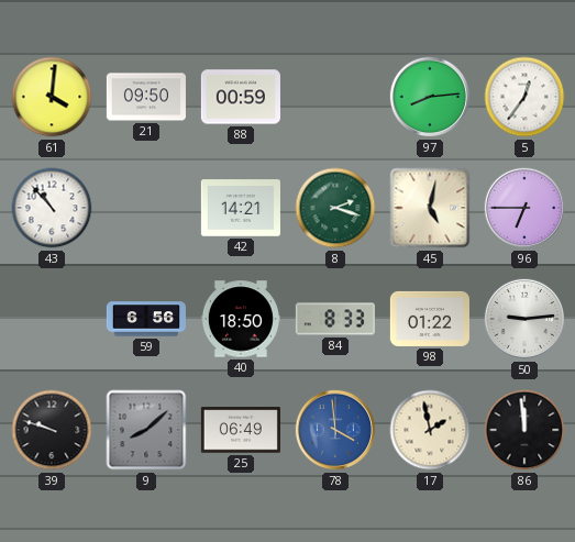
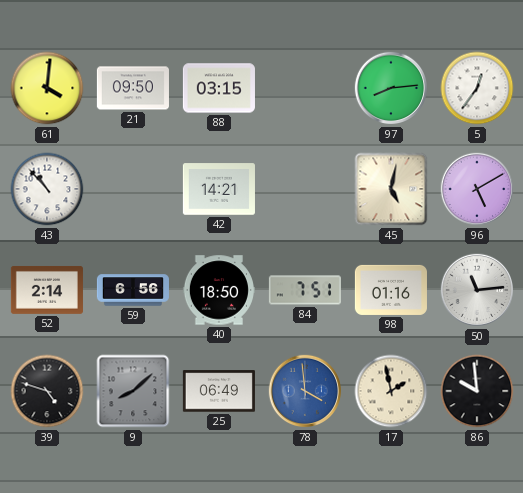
88: 00:59 -> 03:15
8: 2:18 -> none
96: 6:45 -> 5:10
52: none -> 2:14
84: 8:33 -> 7:51
98: 01:22 -> 01:16
50: 9:14 -> 11:14
39: 9:48 -> 4:48
86: 11:59 -> 9:59
